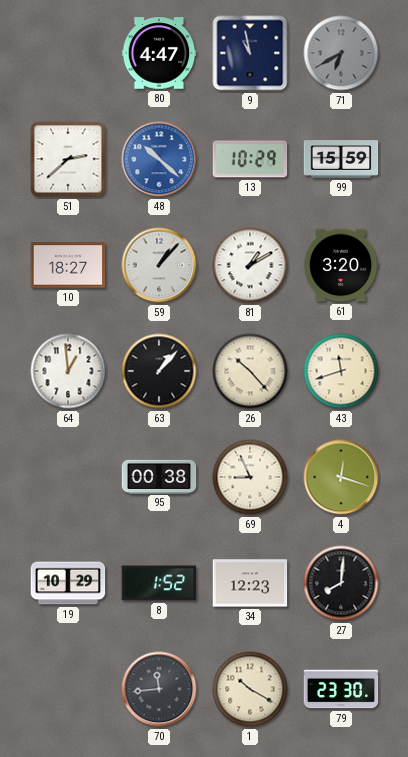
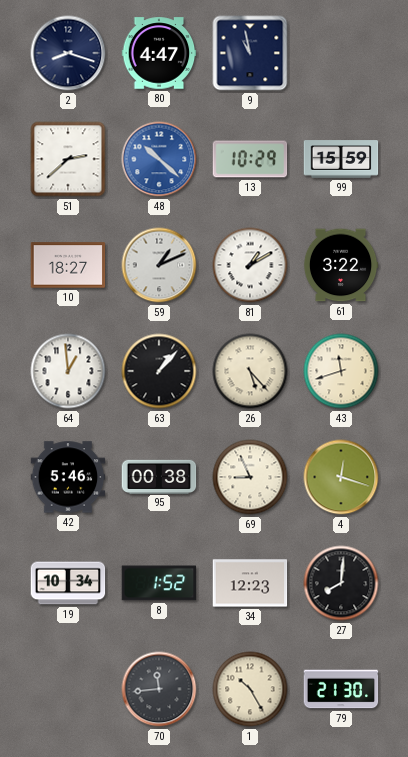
2: none -> 8:18
71: 6:40 -> none
59: 1:07 -> 1:11
61: 3:20 -> 3:22
26: 10:23 -> 5:23
42: none -> 5:46
19: 10:29 -> 10:34
1: 10:20 -> 10:25
79: 23:30 -> 21:30
